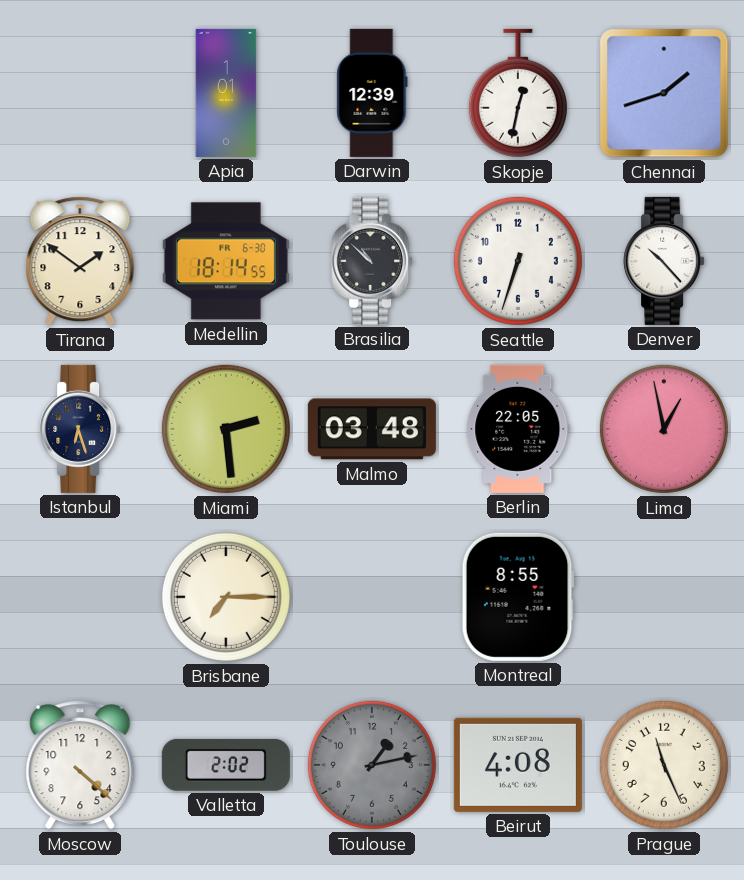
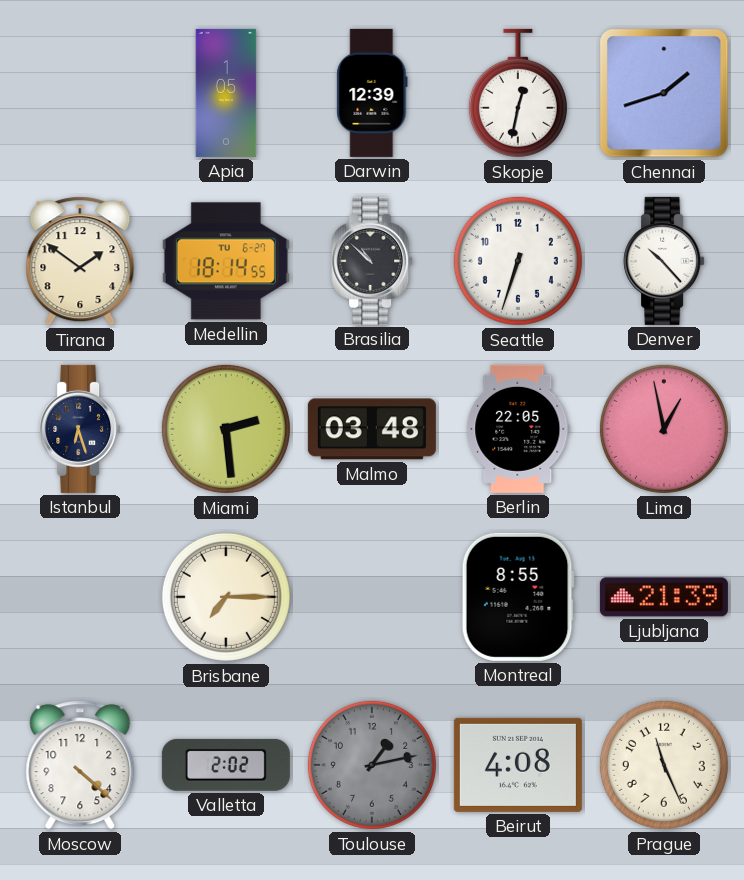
Apia: 1:01 -> 1:05
Medellin date: FR 6-30 -> TU 6-27
Ljubljana: none -> 21:39
